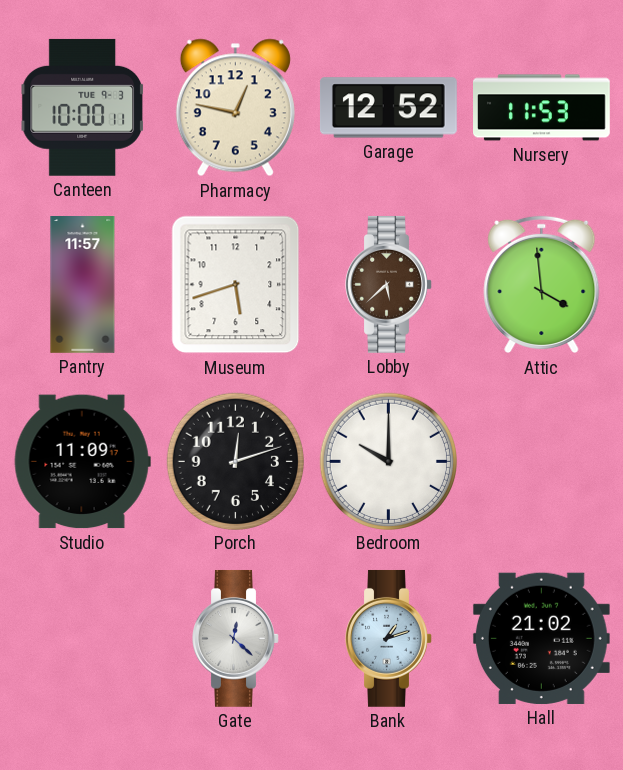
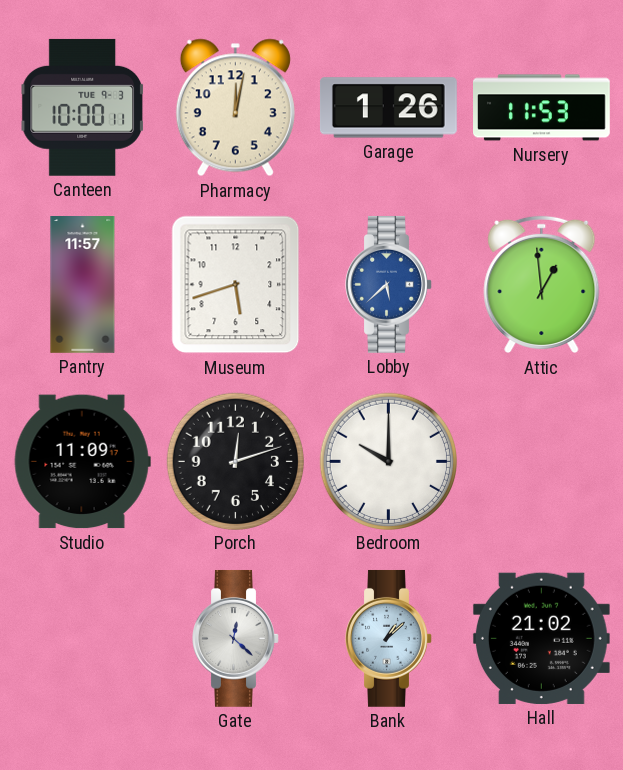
Pharmacy: 12:47 -> 12:02
Garage: 12:52 -> 1:26
Lobby dial: brown -> blue
Attic: 3:59 -> 12:59
Bank: 1:12 -> 1:08
